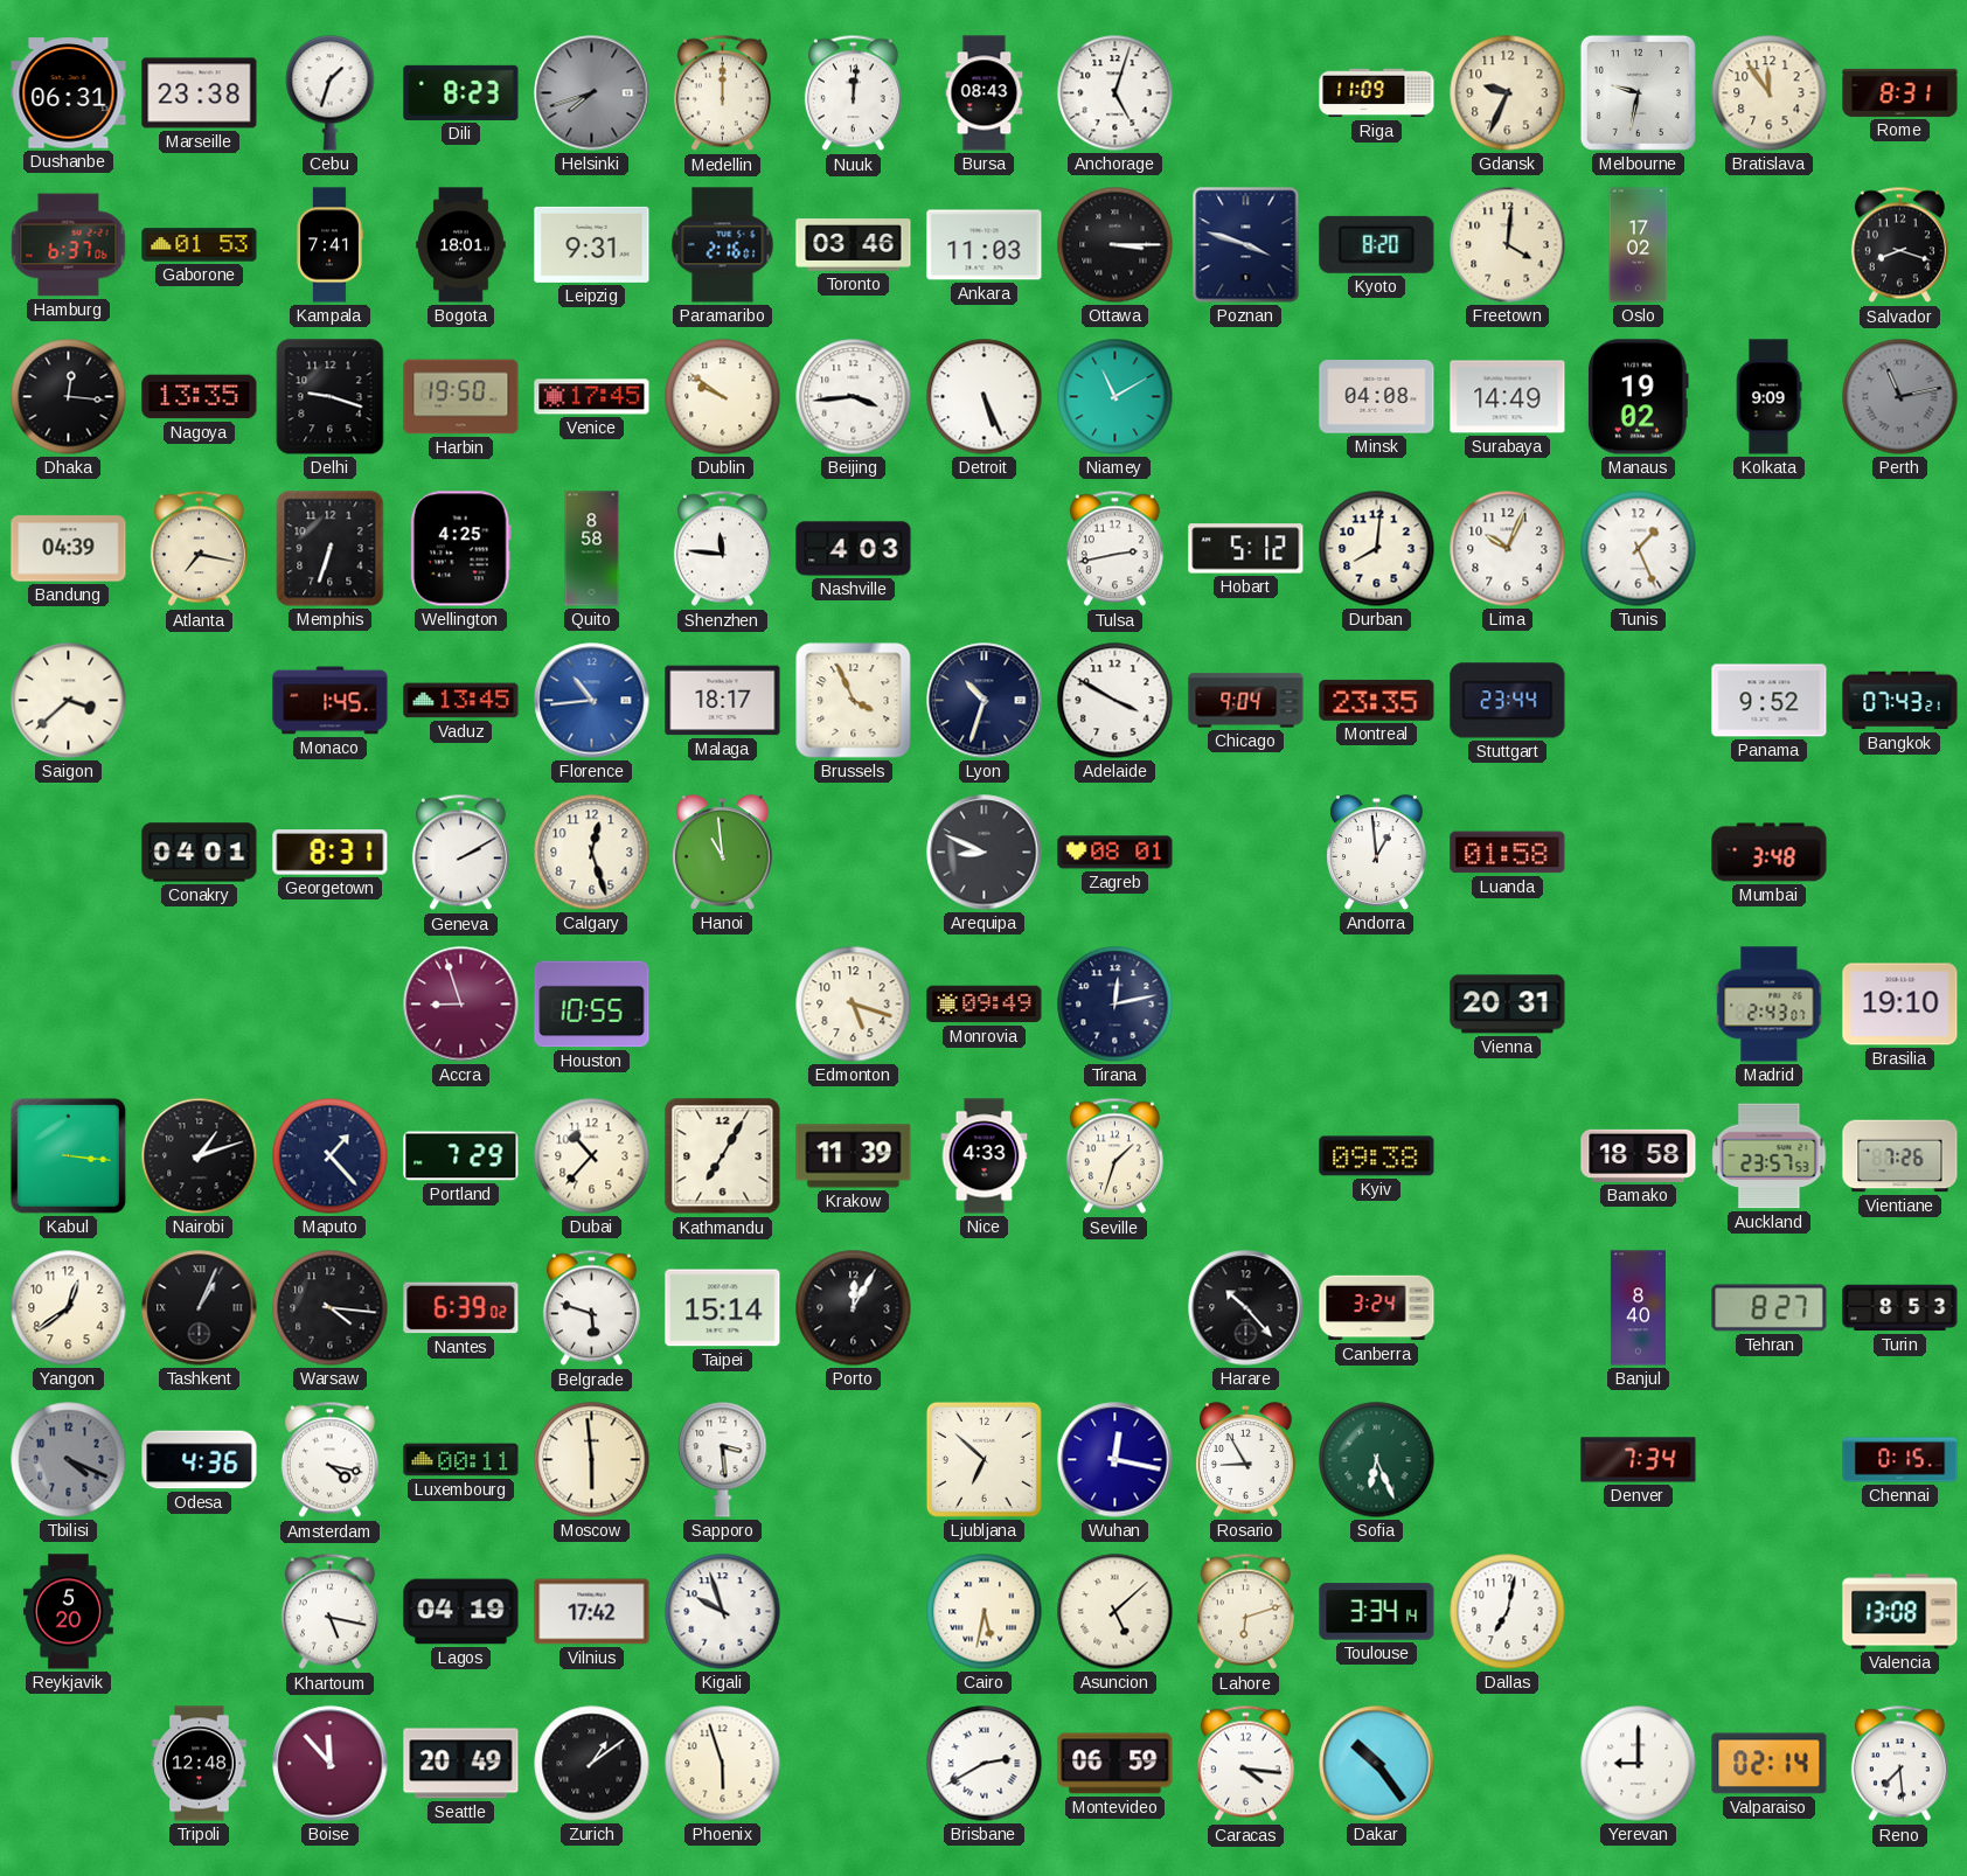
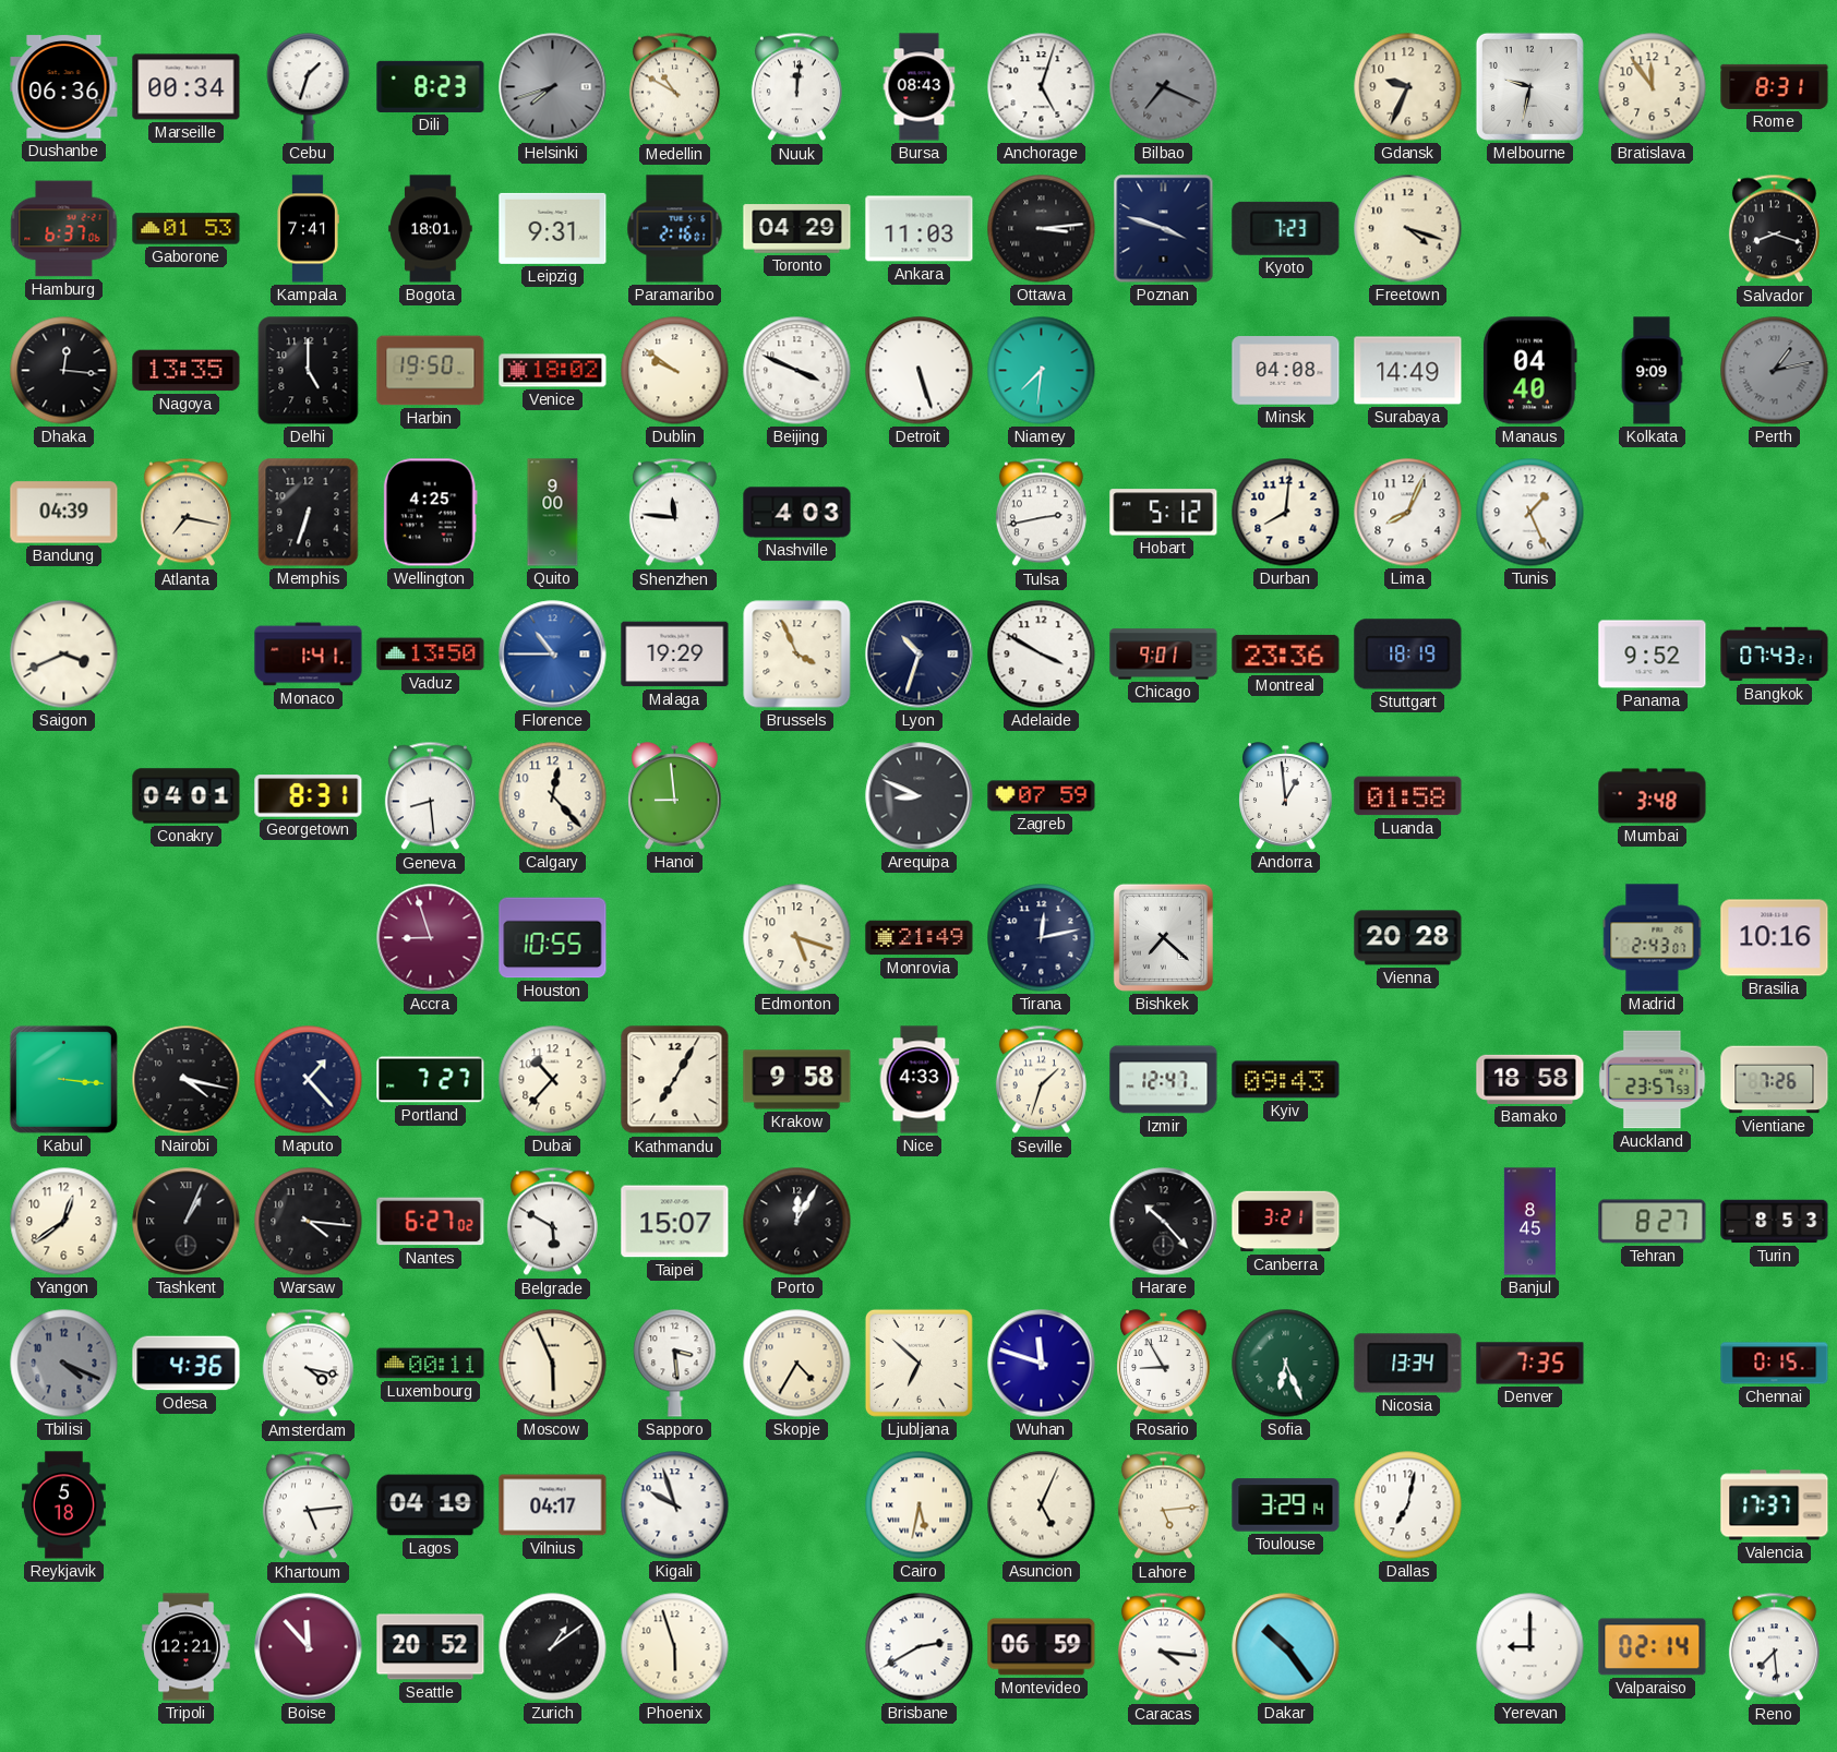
Dushanbe: 06:31 -> 06:36
Marseille: 23:38 -> 00:34
Medellin: 12:00 -> 10:50
Bilbao: none -> 7:19
Riga: 11:09 -> none
Toronto: 03:46 -> 04:29
Ottawa: 3:15 -> 3:14
Kyoto: 8:20 -> 7:23
Freetown: 4:01 -> 4:18
Oslo: 17:02 -> none
Delhi: 9:18 -> 5:00
Venice: 17:45 -> 18:02
Beijing: 3:44 -> 3:49
Detroit: 5:26 -> 5:27
Niamey: 11:10 -> 7:31
Manaus: 19:02 -> 04:40
Perth: 11:13 -> 1:13
Quito: 8:58 -> 9:00
Lima: 10:04 -> 8:04
Saigon: 3:38 -> 3:41
Monaco: 1:45 -> 1:41
Vaduz: 13:45 -> 13:50
Florence: 10:44 -> 10:45
Malaga: 18:17 -> 19:29
Chicago: 9:04 -> 9:01
Montreal: 23:35 -> 23:36
Stuttgart: 23:44 -> 18:19
Geneva: 2:10 -> 8:29
Calgary: 12:27 -> 12:23
Hanoi: 10:59 -> 8:59
Zagreb: 08:01 -> 07:59
Monrovia: 09:49 -> 21:49
Bishkek: none -> 7:22
Vienna: 20:31 -> 20:28
Brasilia: 19:10 -> 10:16
Nairobi: 1:12 -> 4:17
Portland: 7:29 -> 7:27
Krakow: 11:39 -> 9:58
Izmir: none -> 12:47
Kyiv: 09:38 -> 09:43
Nantes: 6:39 -> 6:27
Belgrade: 5:48 -> 5:50
Taipei: 15:14 -> 15:07
Canberra: 3:24 -> 3:21
Banjul: 8:40 -> 8:45
Moscow: 5:59 -> 5:56
Skopje: none -> 4:35
Wuhan: 12:17 -> 11:48
Nicosia: none -> 13:34
Denver: 7:34 -> 7:35
Reykjavik: 5:20 -> 5:18
Khartoum: 5:17 -> 5:14
Vilnius: 17:42 -> 04:17
Asuncion: 5:08 -> 5:04
Lahore: 6:12 -> 5:14
Toulouse: 3:34 -> 3:29
Valencia: 13:08 -> 17:37
Tripoli: 12:48 -> 12:21
Seattle: 20:49 -> 20:52
